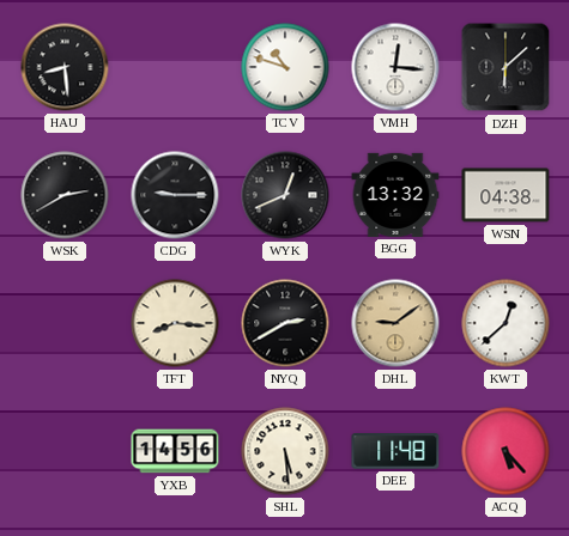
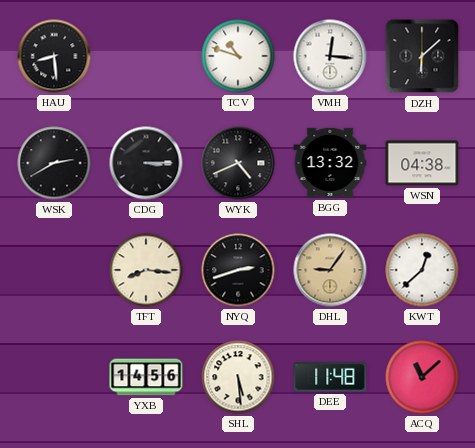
CDG: 9:15 -> 3:15
WYK: 12:41 -> 4:41
NYQ: 2:40 -> 2:42
DHL: 9:09 -> 9:06
ACQ: 5:23 -> 11:08
